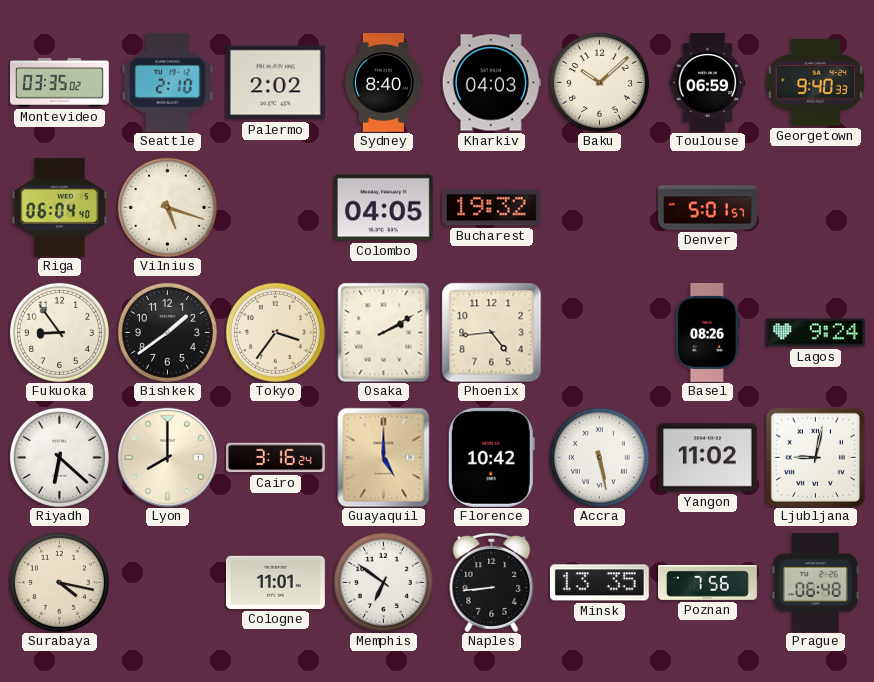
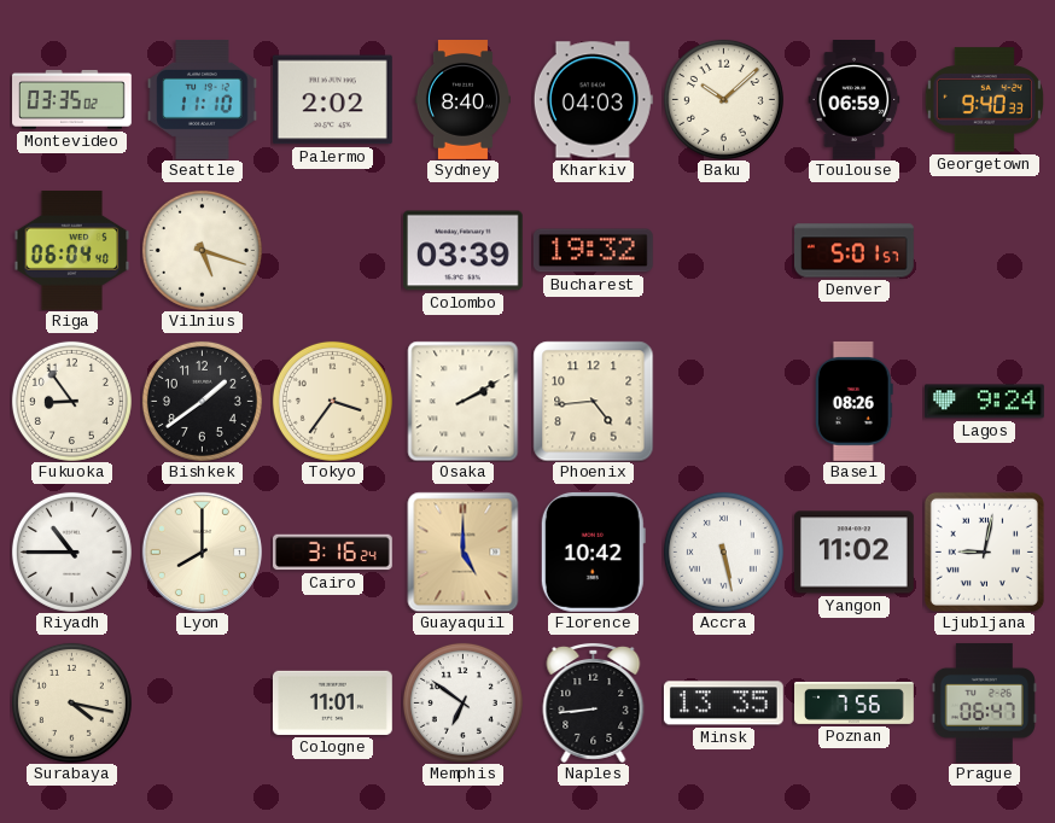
Seattle: 2:10 -> 11:10
Colombo: 04:05 -> 03:39
Riyadh: 6:22 -> 10:45
Prague: 06:48 -> 06:47
